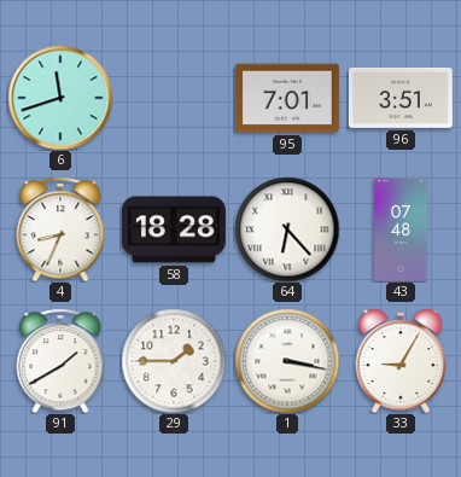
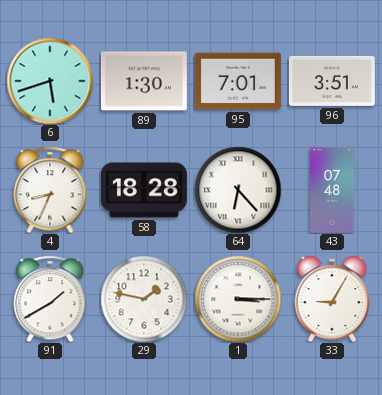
6: 11:42 -> 5:42
89: none -> 1:30
29: 1:45 -> 1:47
1: 3:17 -> 3:15
